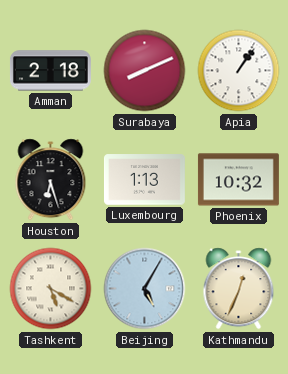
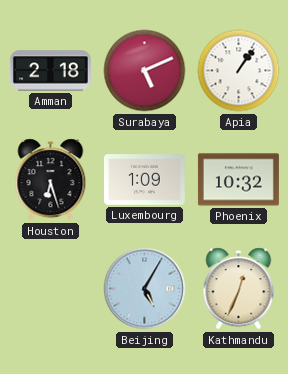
Surabaya: 8:11 -> 5:11
Luxembourg: 1:13 -> 1:09
Tashkent: 5:20 -> none
